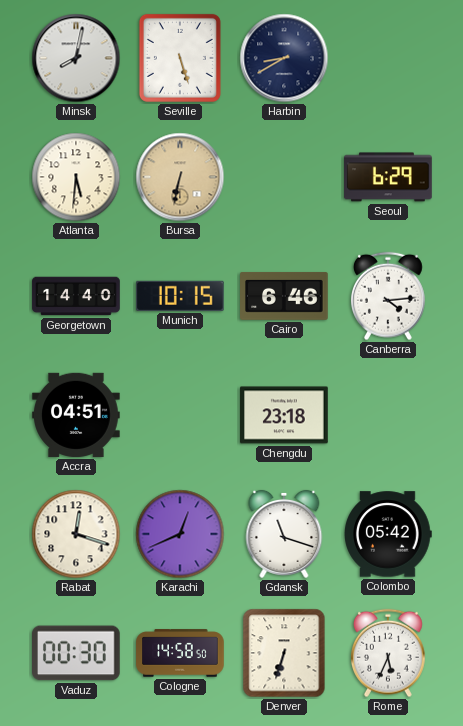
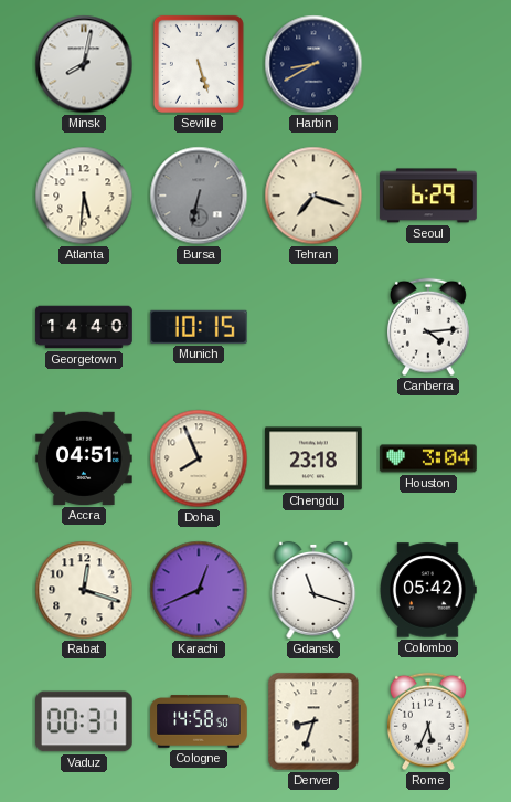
Bursa dial: champagne -> grey
Tehran: none -> 7:18
Cairo: 6:46 -> none
Doha: none -> 7:56
Houston: none -> 3:04
Vaduz: 00:30 -> 00:31
Denver: 6:33 -> 8:33
